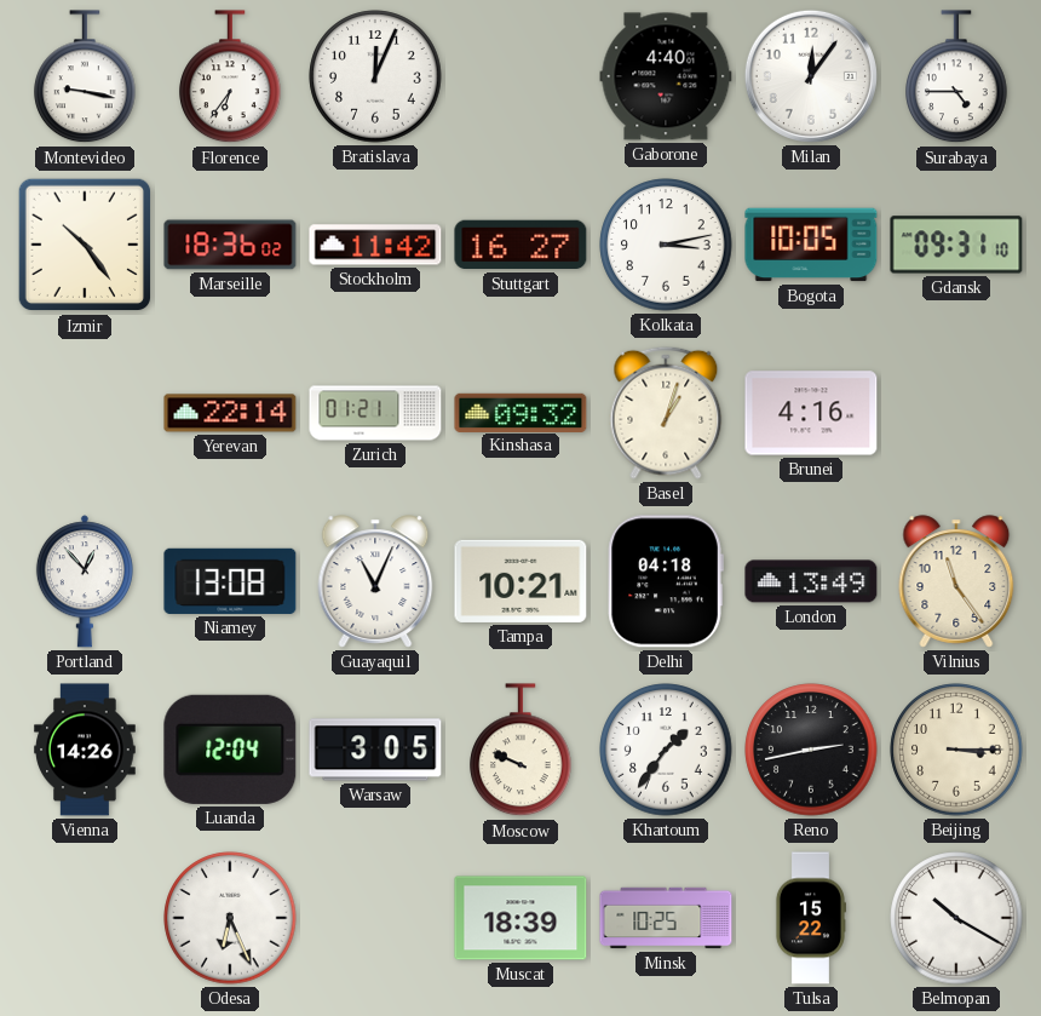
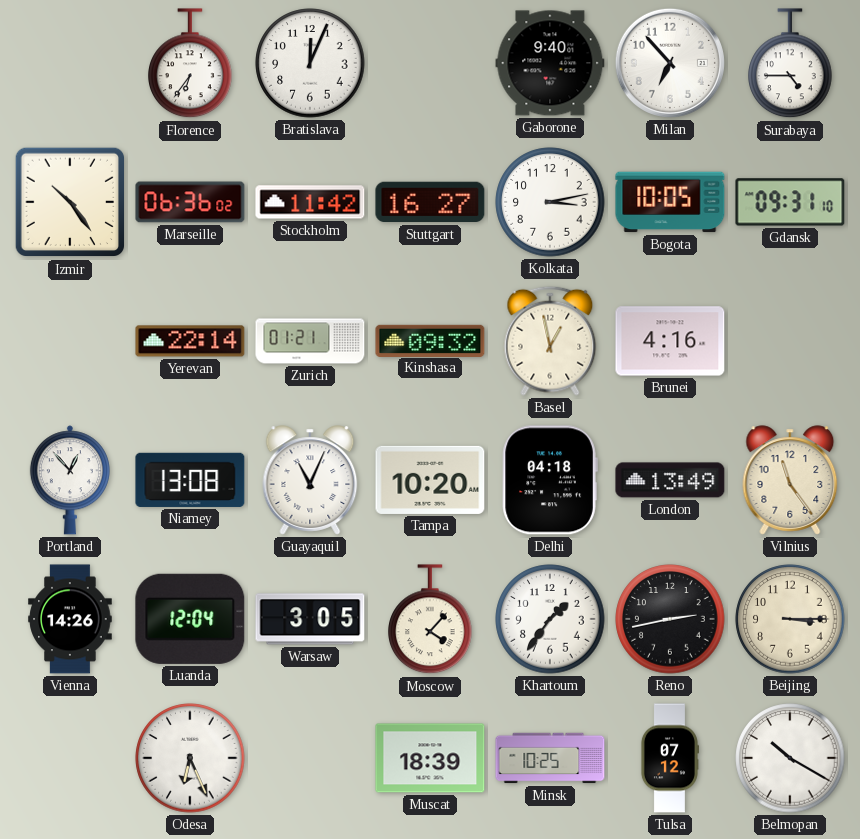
Montevideo: 9:17 -> none
Gaborone: 4:40 -> 9:40
Milan: 12:06 -> 6:53
Marseille: 18:36 -> 06:36
Basel: 1:03 -> 12:58
Tampa: 10:21 -> 10:20
Moscow: 9:49 -> 4:07
Tulsa: 15:22 -> 07:12
